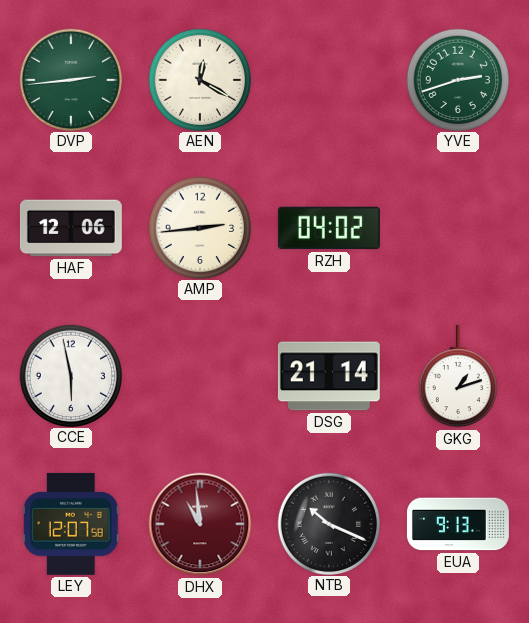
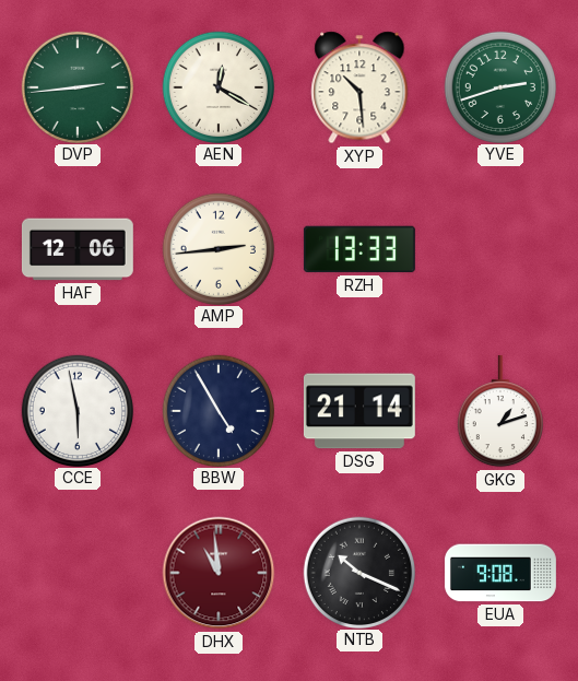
XYP: none -> 10:29
RZH: 04:02 -> 13:33
BBW: none -> 4:55
LEY: 12:07 -> none
EUA: 9:13 -> 9:08
